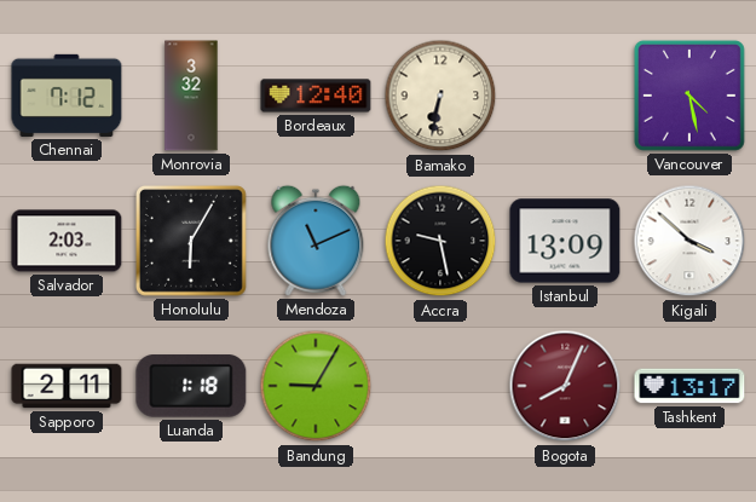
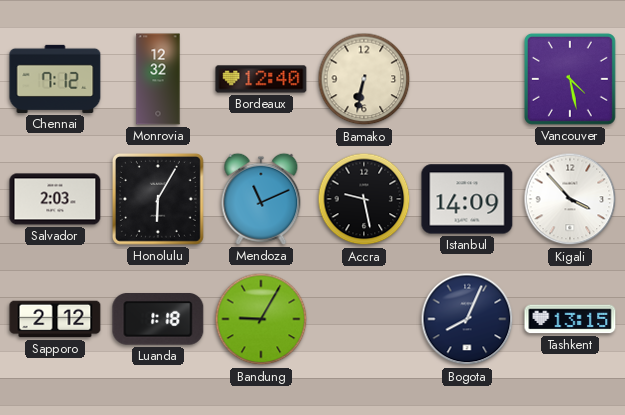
Monrovia: 3:32 -> 12:32
Istanbul: 13:09 -> 14:09
Kigali: 3:52 -> 3:53
Sapporo: 2:11 -> 2:12
Bogota dial: burgundy -> navy
Tashkent: 13:17 -> 13:15
